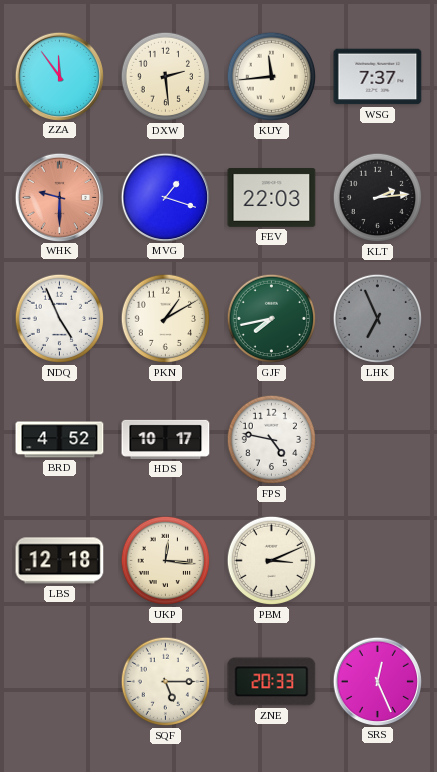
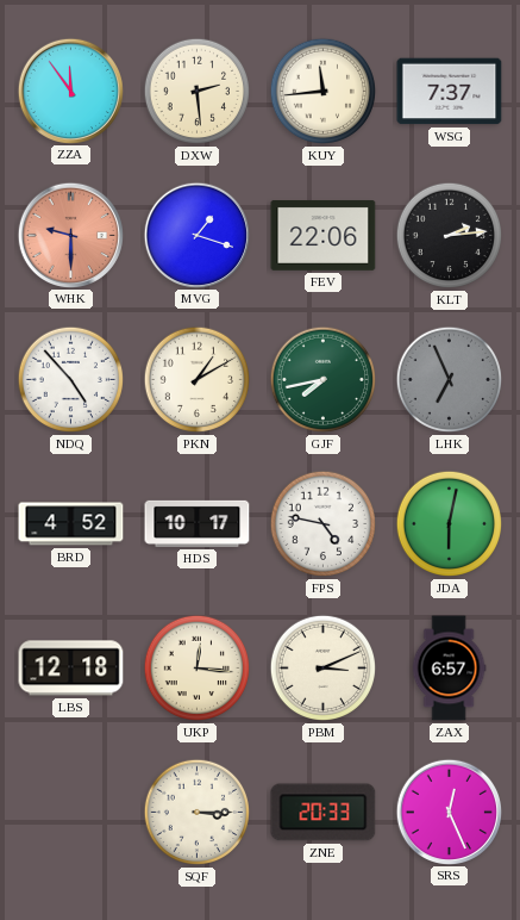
FEV: 22:03 -> 22:06
NDQ: 4:56 -> 4:53
JDA: none -> 6:02
ZAX: none -> 6:57
SQF: 5:15 -> 3:15
